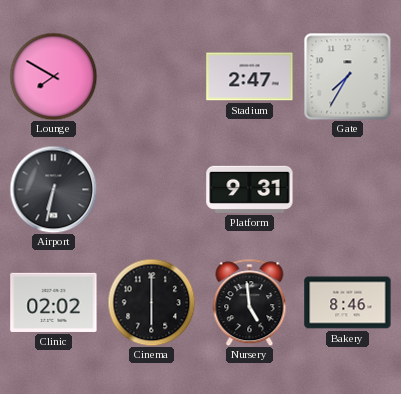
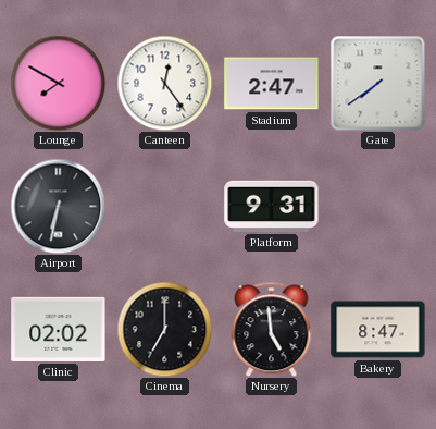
Canteen: none -> 12:24
Gate: 7:35 -> 7:39
Cinema: 6:00 -> 7:00
Bakery: 8:46 -> 8:47
